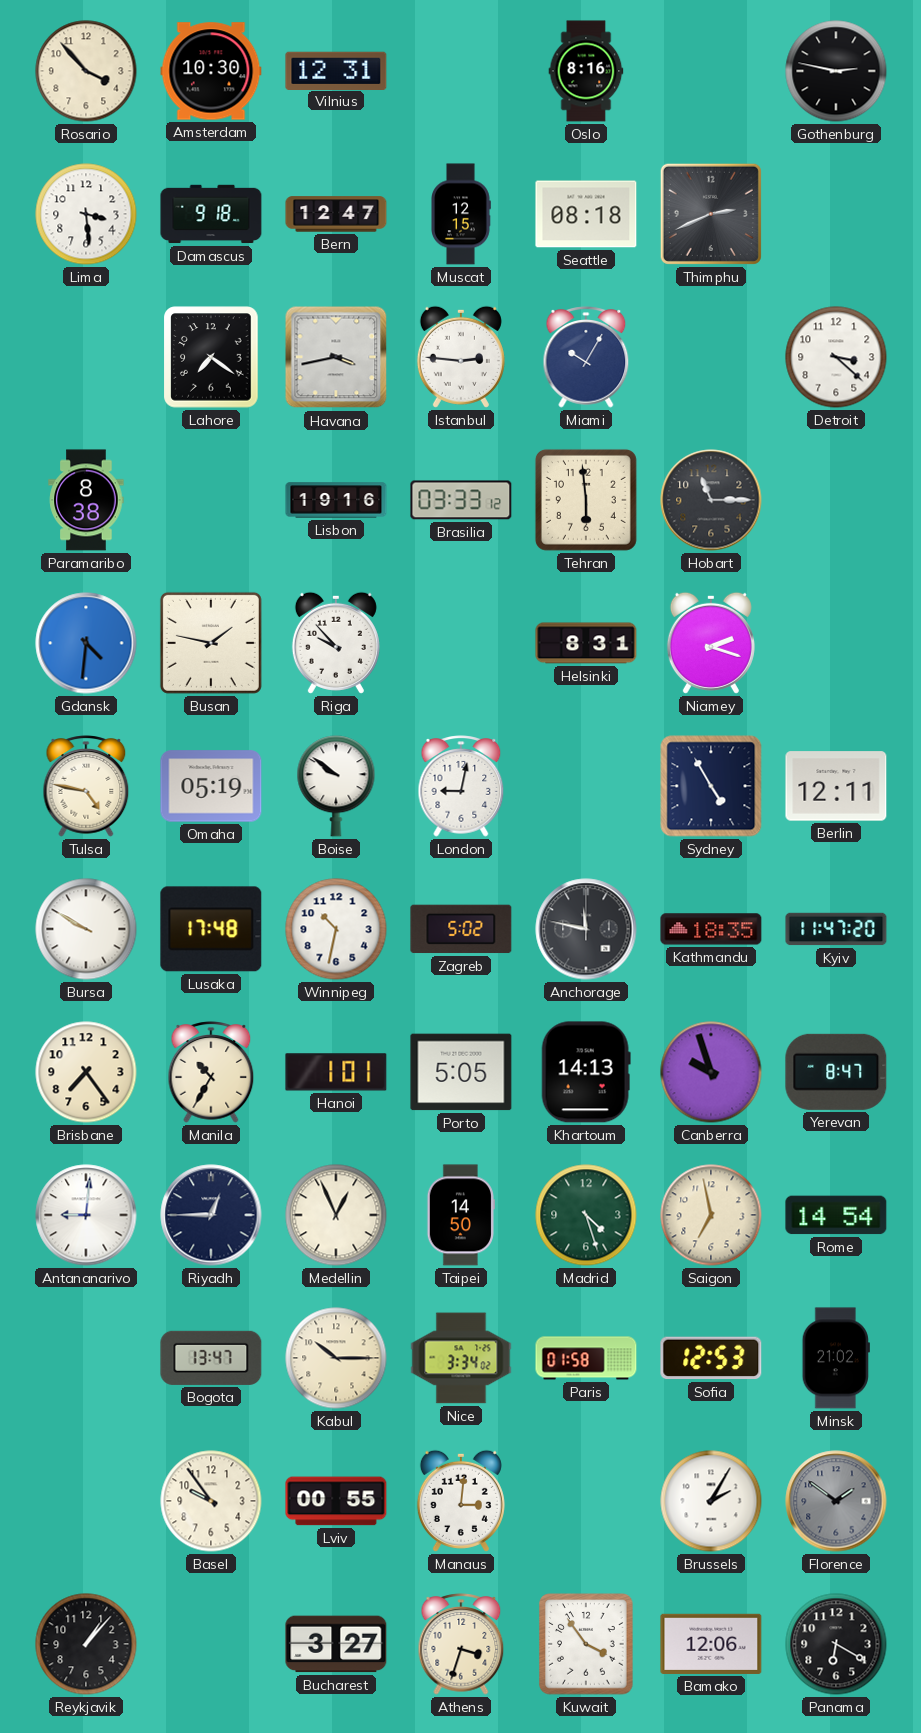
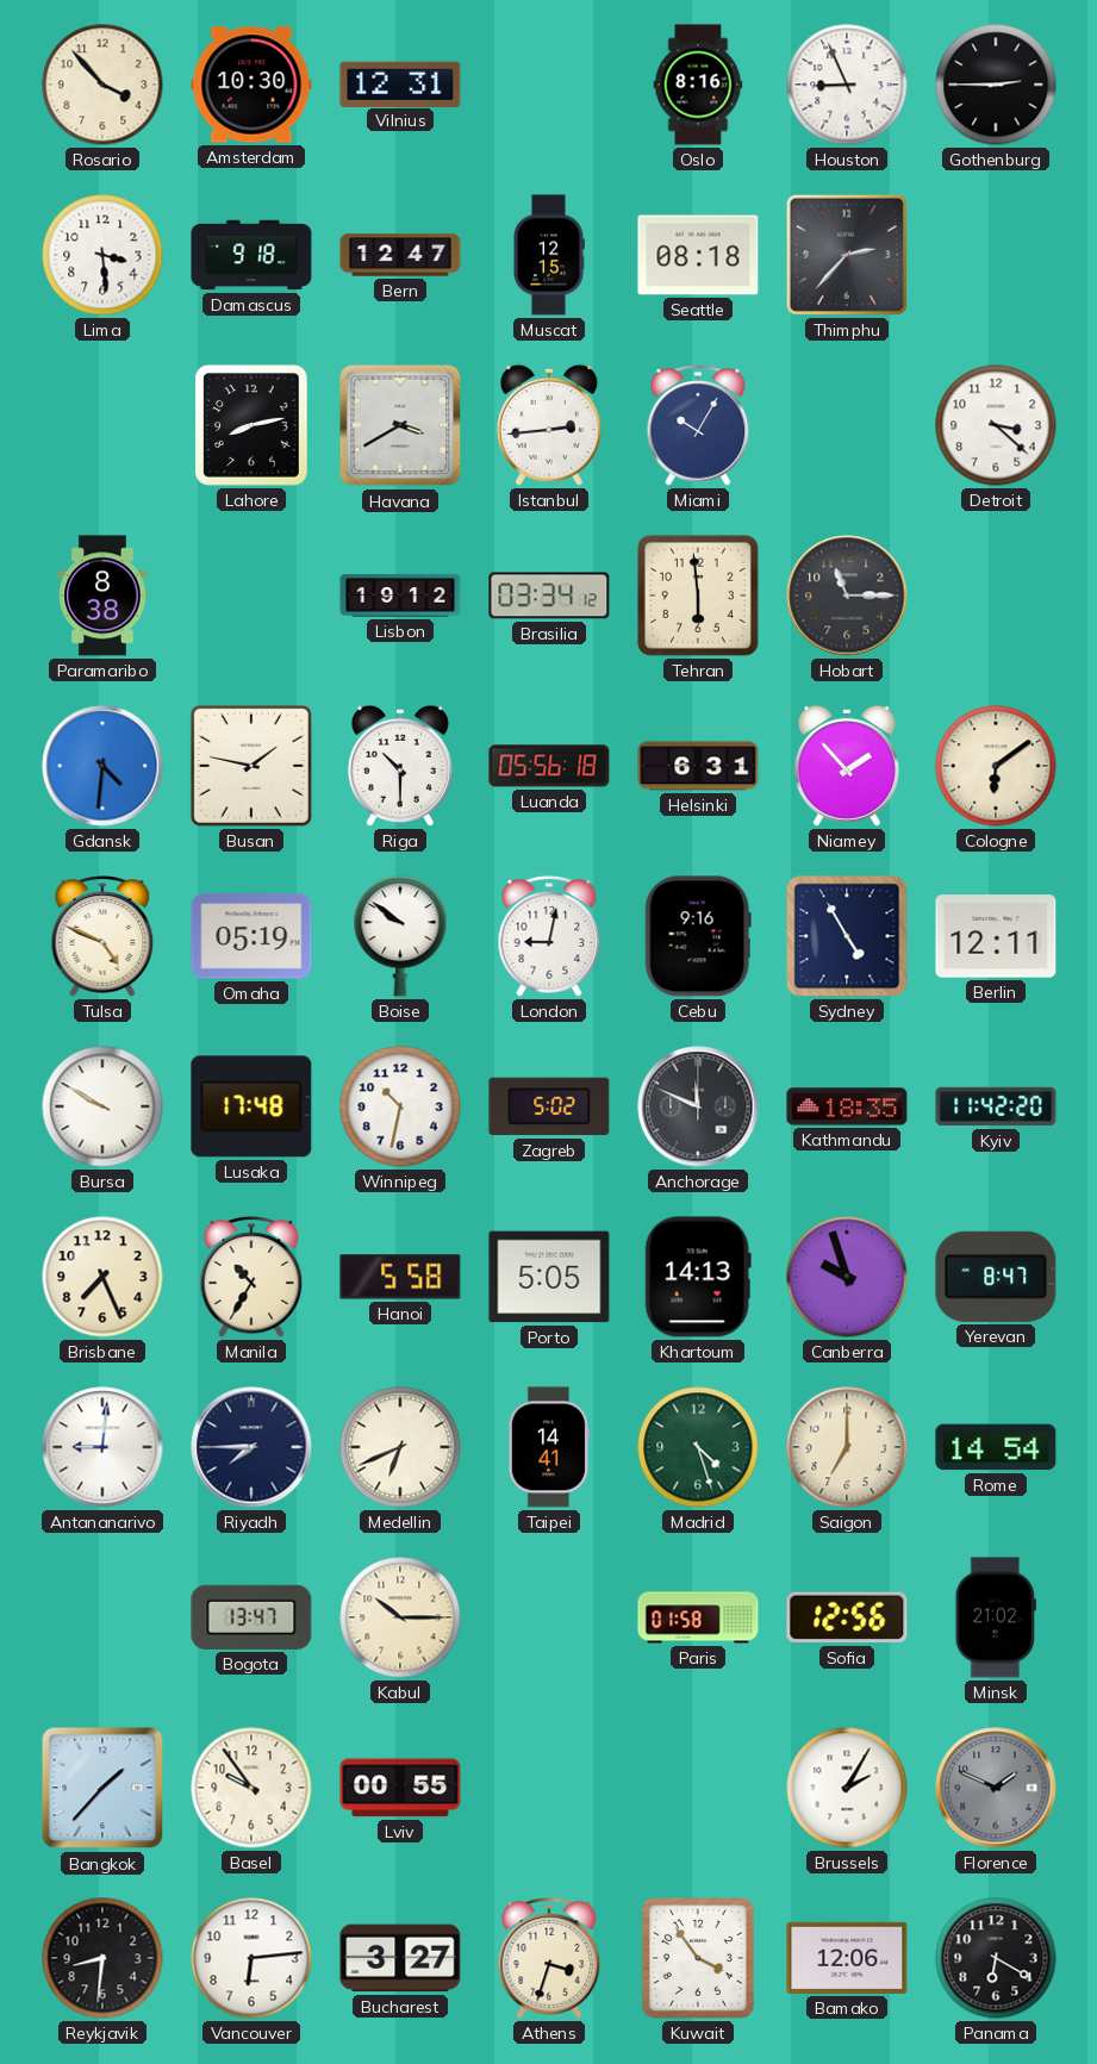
Houston: none -> 8:56
Gothenburg: 2:47 -> 2:45
Thimphu: 2:41 -> 2:37
Lahore: 7:21 -> 8:13
Havana: 3:43 -> 3:40
Istanbul: 2:46 -> 2:44
Lisbon: 19:16 -> 19:12
Brasilia: 03:33 -> 03:34
Riga: 9:53 -> 10:30
Luanda: none -> 05:56
Helsinki: 8:31 -> 6:31
Niamey: 2:18 -> 1:53
Cologne: none -> 6:09
Tulsa: 4:47 -> 4:49
Cebu: none -> 9:16
Anchorage: 11:47 -> 11:49
Kyiv: 11:47 -> 11:42
Brisbane: 7:24 -> 7:26
Hanoi: 1:01 -> 5:58
Riyadh: 12:45 -> 7:45
Medellin: 12:56 -> 6:41
Taipei: 14:50 -> 14:41
Saigon: 6:58 -> 7:00
Nice: 3:34 -> none
Sofia: 12:53 -> 12:56
Bangkok: none -> 1:37
Manaus: 3:01 -> none
Florence: 1:51 -> 1:49
Reykjavik: 1:07 -> 8:31
Vancouver: none -> 6:14
